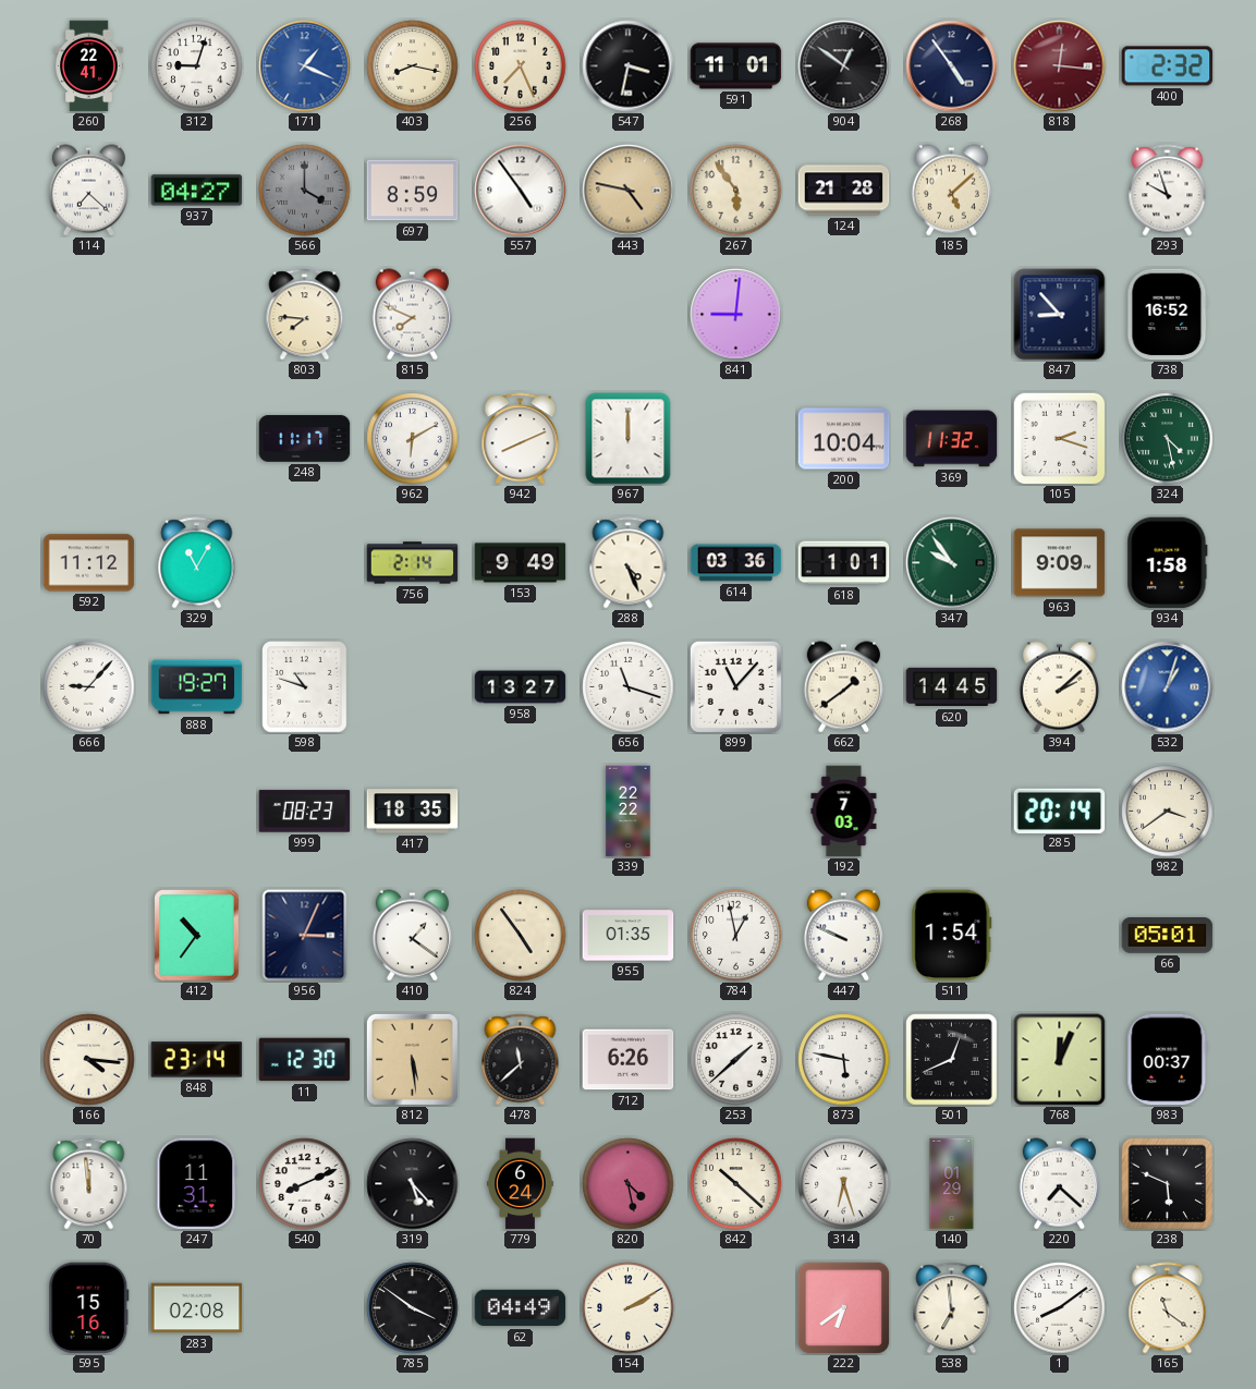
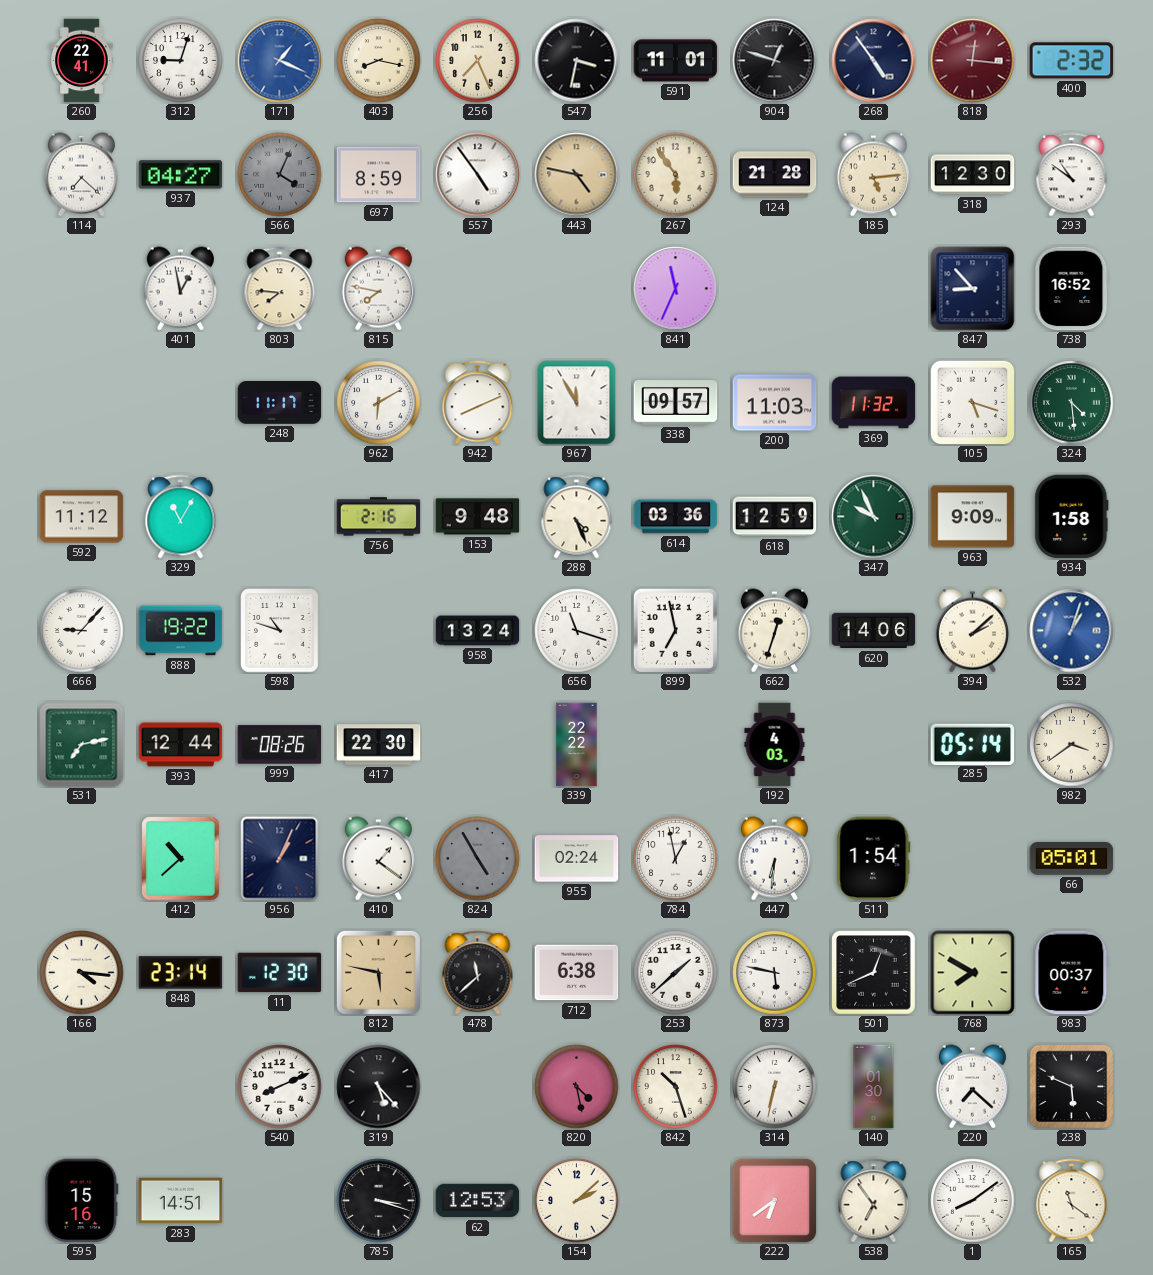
904: 12:51 -> 12:48
566: 4:00 -> 4:04
185: 5:08 -> 5:14
318: none -> 12:30
293: 9:57 -> 10:51
401: none -> 12:58
815: 7:49 -> 7:47
841: 9:01 -> 11:34
967: 12:00 -> 11:55
338: none -> 09:57
200: 10:04 -> 11:03
105: 2:18 -> 5:18
324: 4:28 -> 4:29
756: 2:14 -> 2:16
153: 9:49 -> 9:48
618: 1:01 -> 12:59
347: 9:54 -> 9:56
888: 19:27 -> 19:22
958: 13:27 -> 13:24
899: 11:07 -> 6:58
662: 1:39 -> 12:33
620: 14:45 -> 14:06
531: none -> 7:13
393: none -> 12:44
999: 08:23 -> 08:26
417: 18:35 -> 22:30
192: 7:03 -> 4:03
285: 20:14 -> 05:14
412: 10:36 -> 10:38
956: 3:04 -> 1:04
824: 4:54 -> 4:55
824 dial: cream -> grey
955: 01:35 -> 02:24
447: 9:49 -> 6:31
812: 5:29 -> 5:47
712: 6:26 -> 6:38
768: 12:04 -> 7:50
70: 11:59 -> none
247: 11:31 -> none
779: 6:24 -> none
842: 10:22 -> 10:27
314: 6:27 -> 6:32
140: 01:29 -> 01:30
283: 02:08 -> 14:51
785: 3:51 -> 3:18
62: 04:49 -> 12:53
154: 2:10 -> 2:08
538: 6:59 -> 6:54
